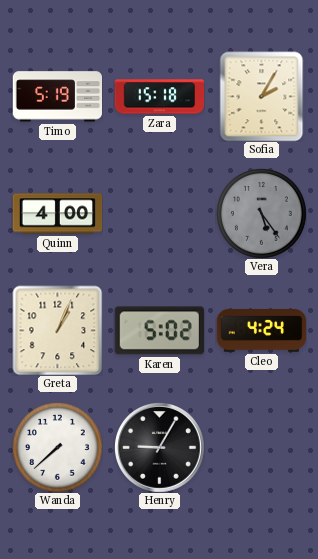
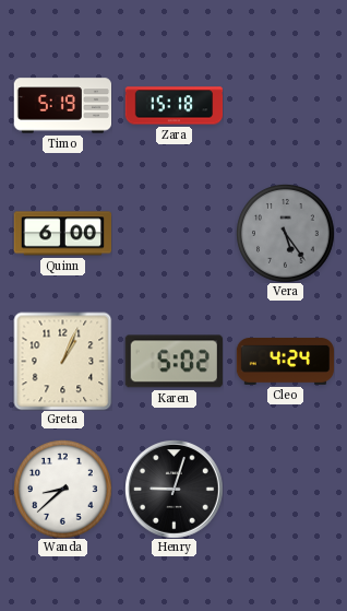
Sofia: 2:05 -> none
Quinn: 4:00 -> 6:00
Wanda: 7:38 -> 8:38
Henry: 9:05 -> 9:03
